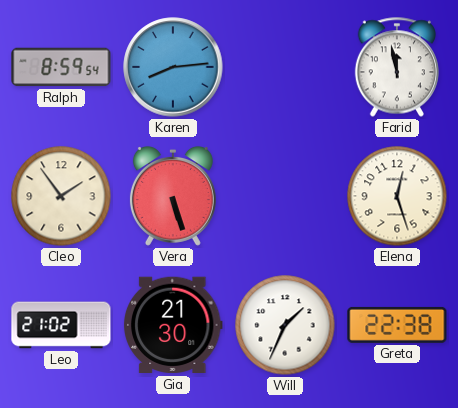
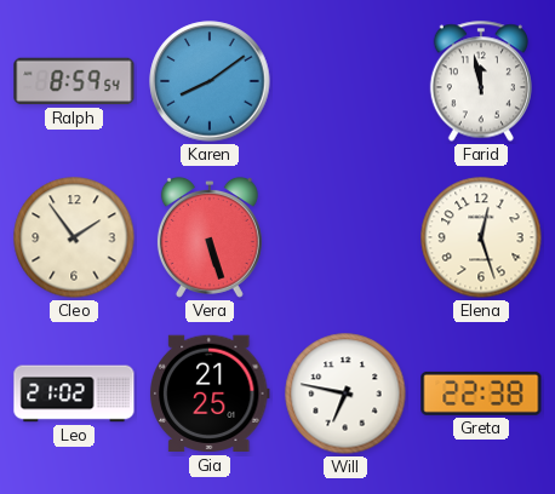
Karen: 8:14 -> 8:09
Gia: 21:30 -> 21:25
Will: 1:34 -> 6:47
